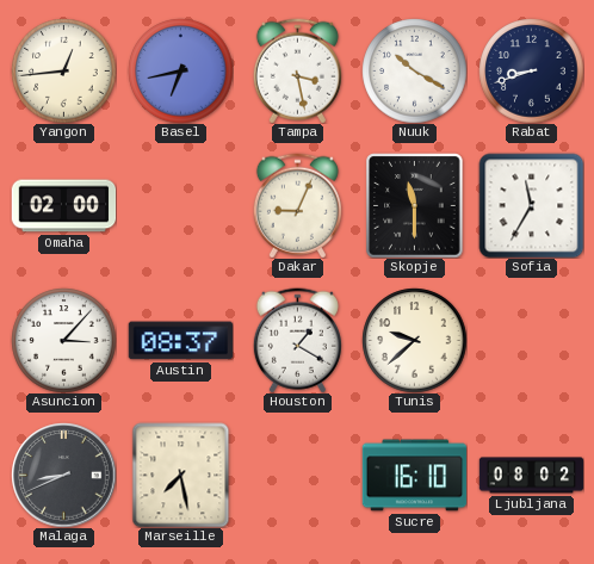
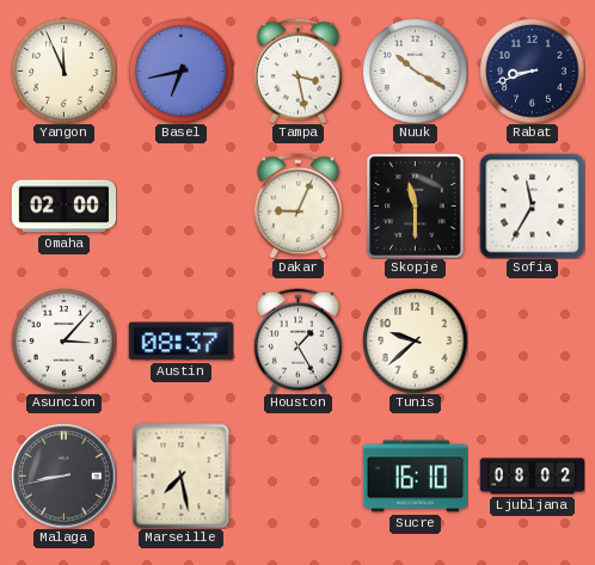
Yangon: 12:44 -> 11:56
Houston: 1:20 -> 1:25
Malaga: 8:41 -> 8:43
